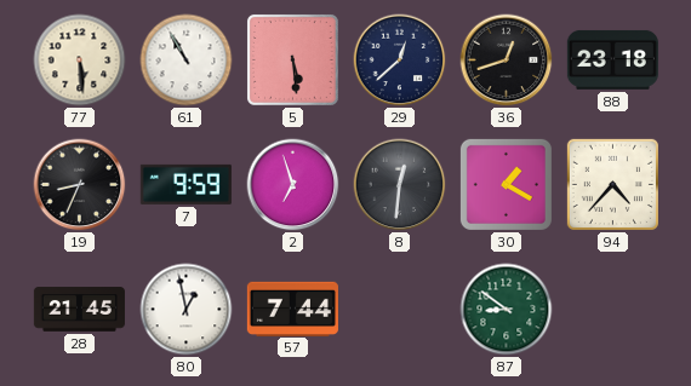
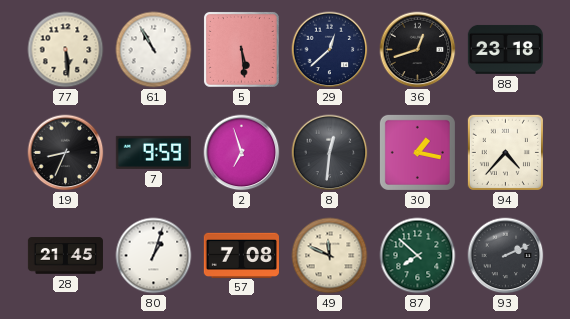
30: 1:20 -> 1:17
80: 12:58 -> 1:03
57: 7:44 -> 7:08
49: none -> 11:49
87: 8:51 -> 7:52
93: none -> 2:11
